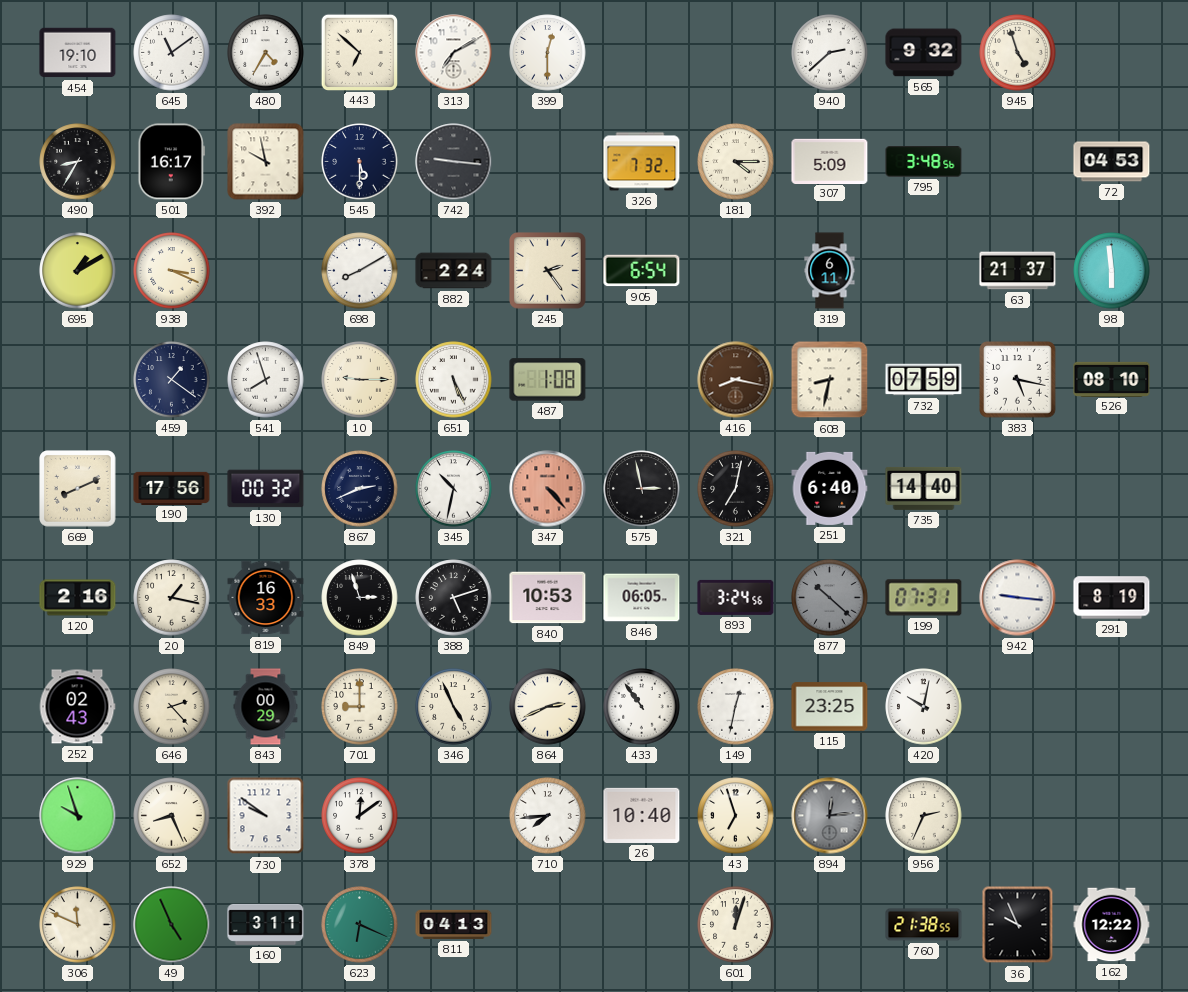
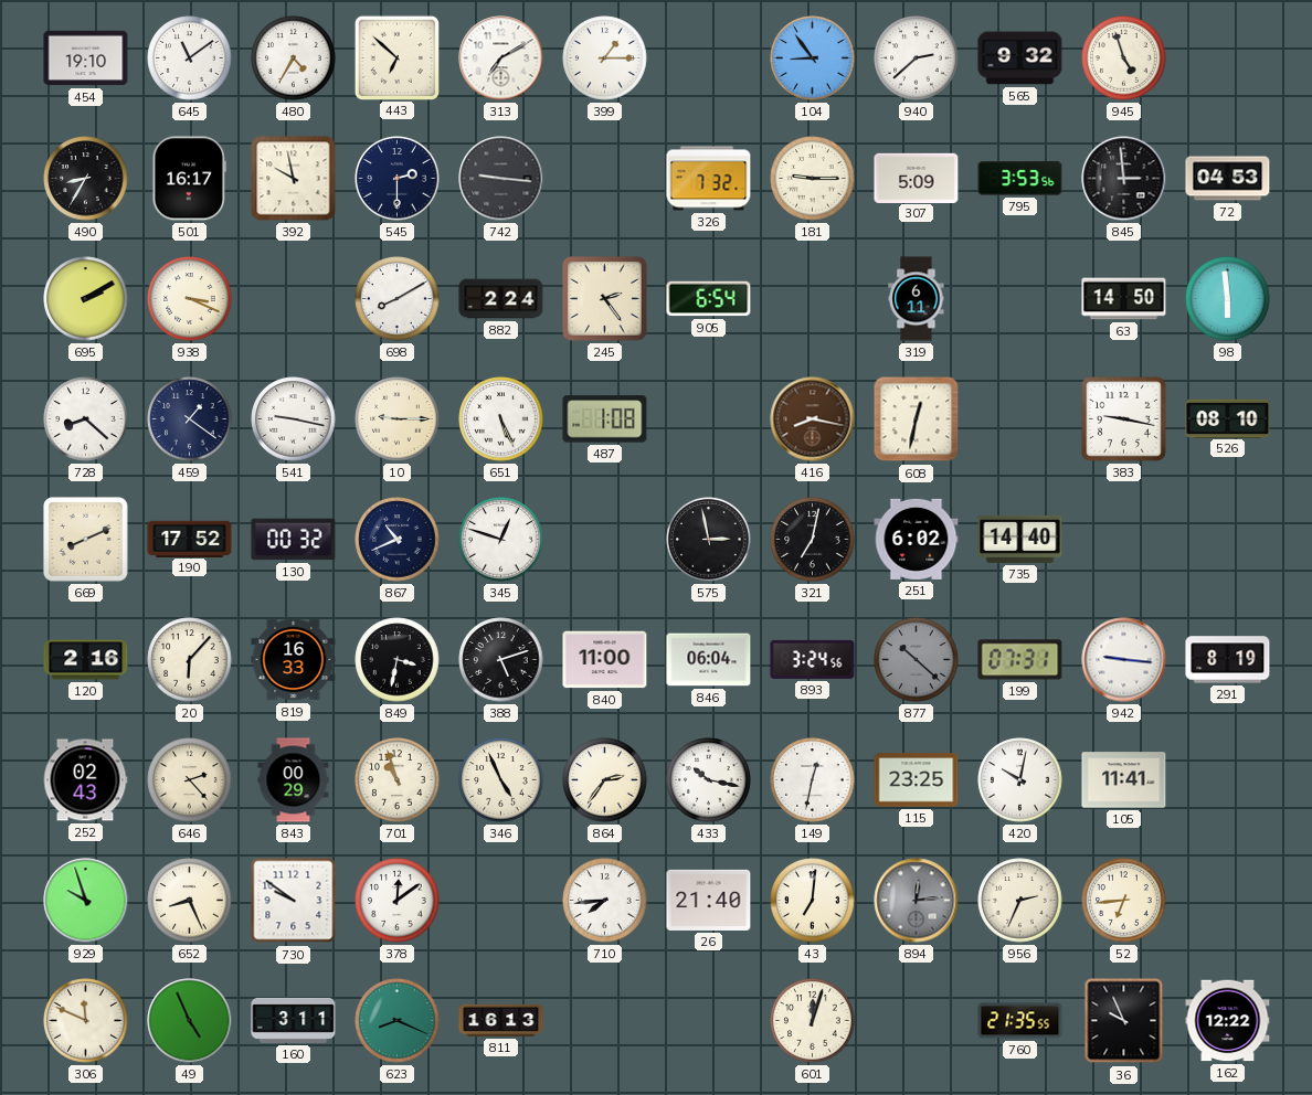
399: 12:30 -> 1:15
104: none -> 8:54
545: 5:30 -> 2:30
181: 4:15 -> 9:15
795: 3:48 -> 3:53
845: none -> 2:59
695: 1:10 -> 2:10
63: 21:37 -> 14:50
728: none -> 8:22
541: 7:57 -> 9:17
608: 8:32 -> 12:32
732: 07:59 -> none
383: 5:17 -> 9:17
190: 17:56 -> 17:52
867: 2:41 -> 10:41
345: 10:32 -> 12:48
347: 4:23 -> none
251: 6:40 -> 6:02
20: 1:17 -> 6:07
849: 2:57 -> 3:32
840: 10:53 -> 11:00
846: 06:05 -> 06:04
701: 9:00 -> 10:57
864: 2:41 -> 2:36
433: 10:54 -> 10:17
105: none -> 11:41
26: 10:40 -> 21:40
43: 6:57 -> 7:01
52: none -> 6:44
623: 6:19 -> 8:19
811: 04:13 -> 16:13
760: 21:38 -> 21:35
